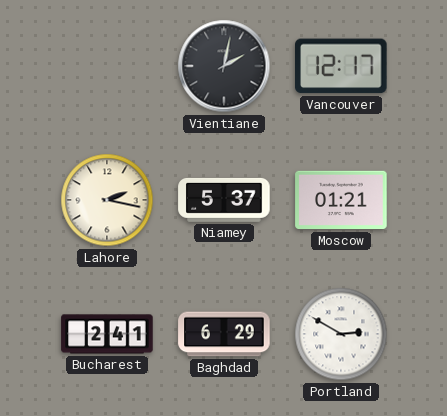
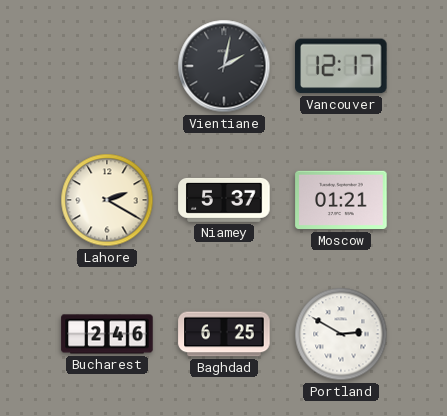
Lahore: 2:17 -> 2:20
Bucharest: 2:41 -> 2:46
Baghdad: 6:29 -> 6:25
